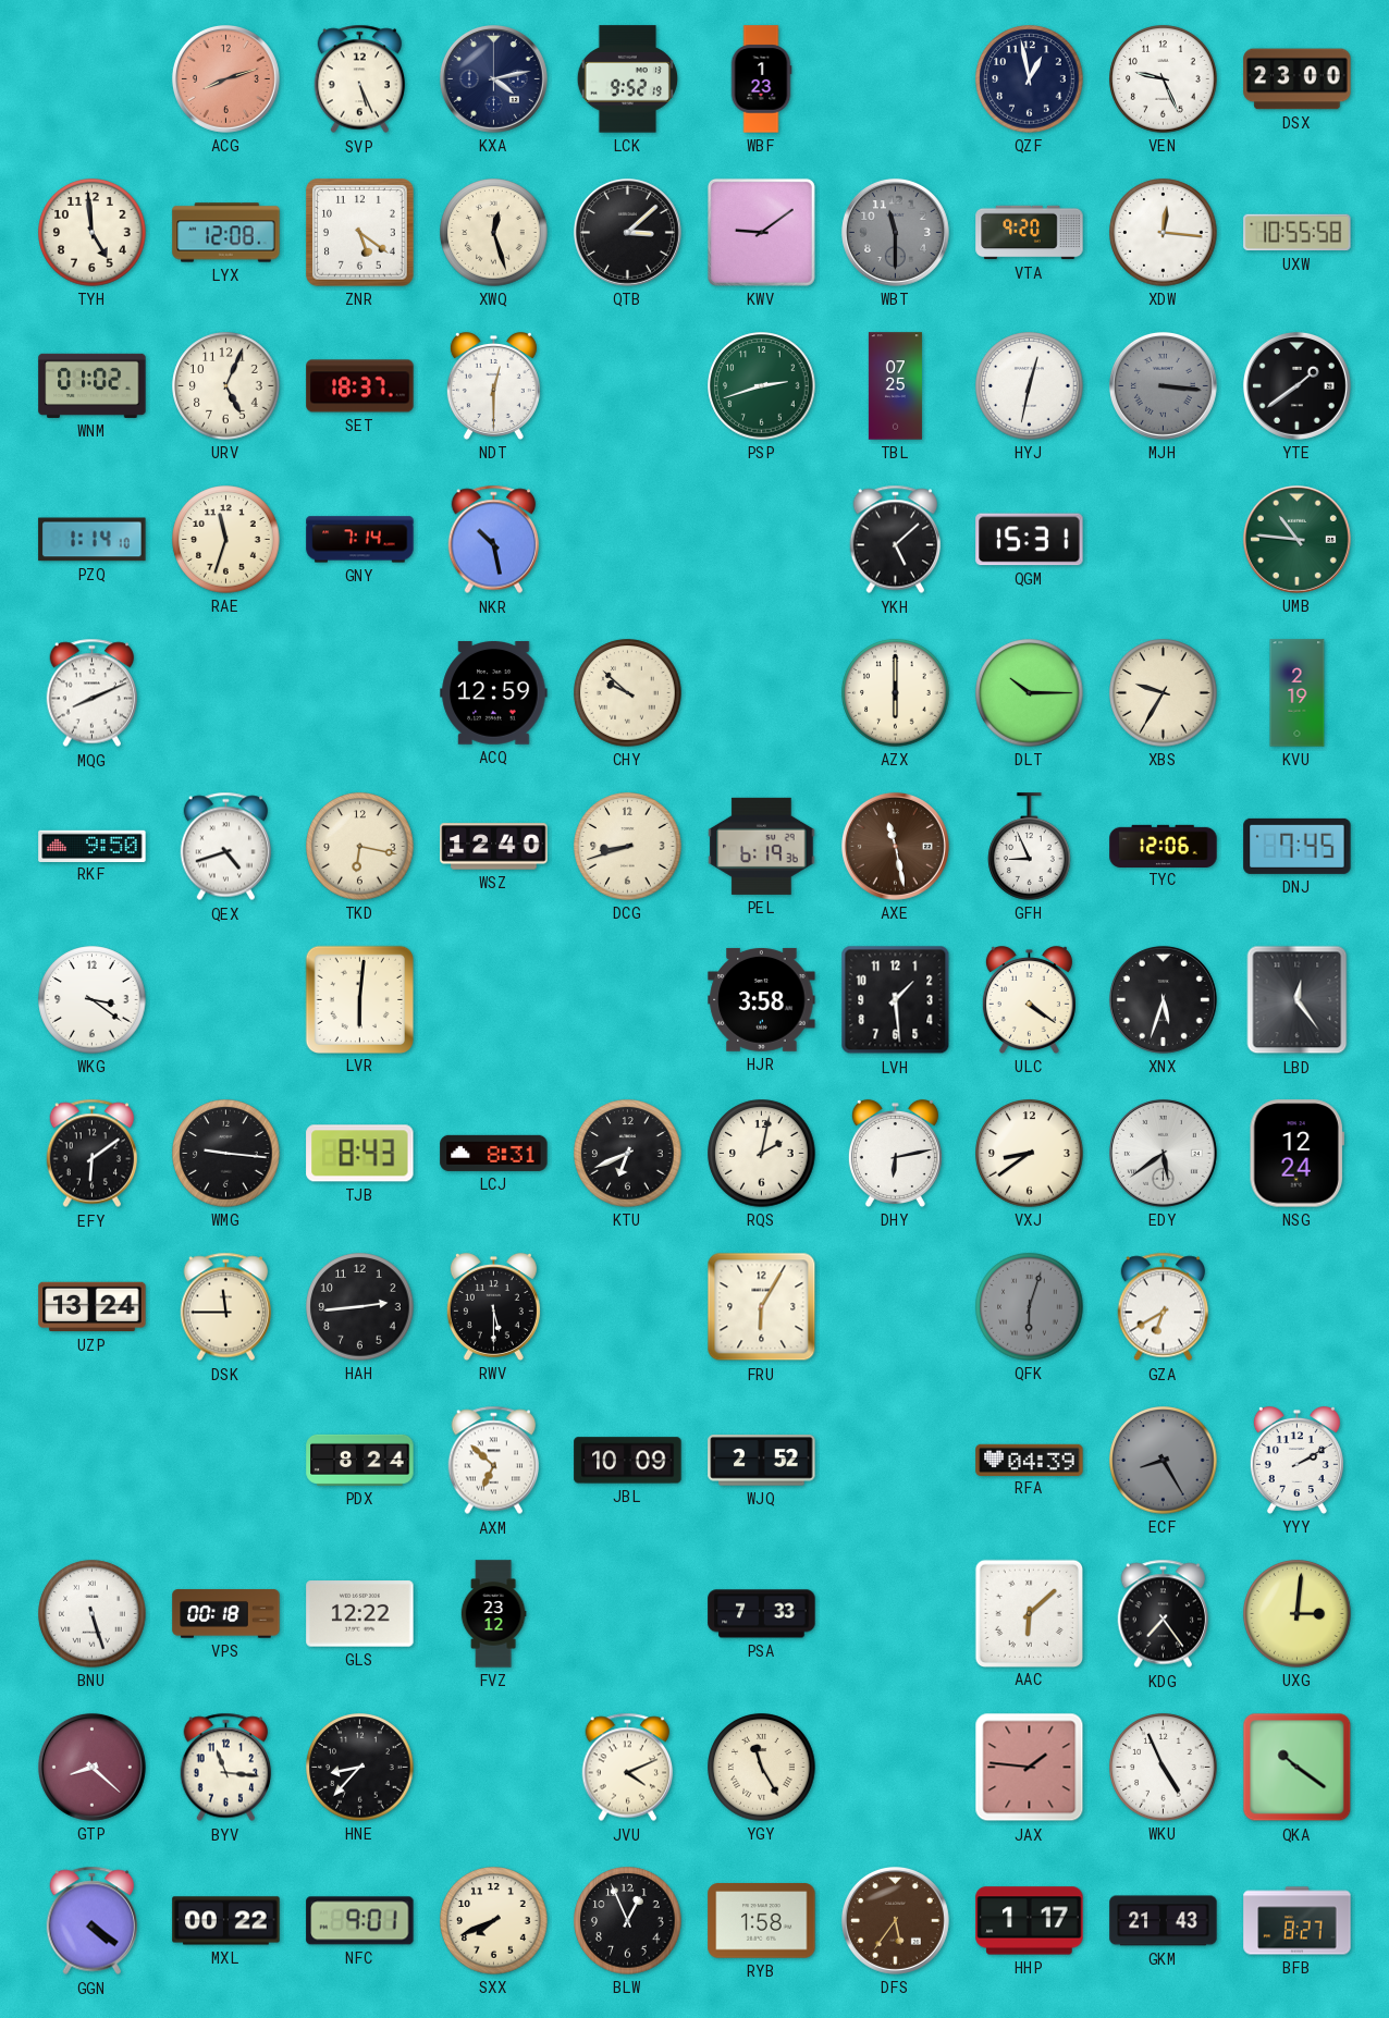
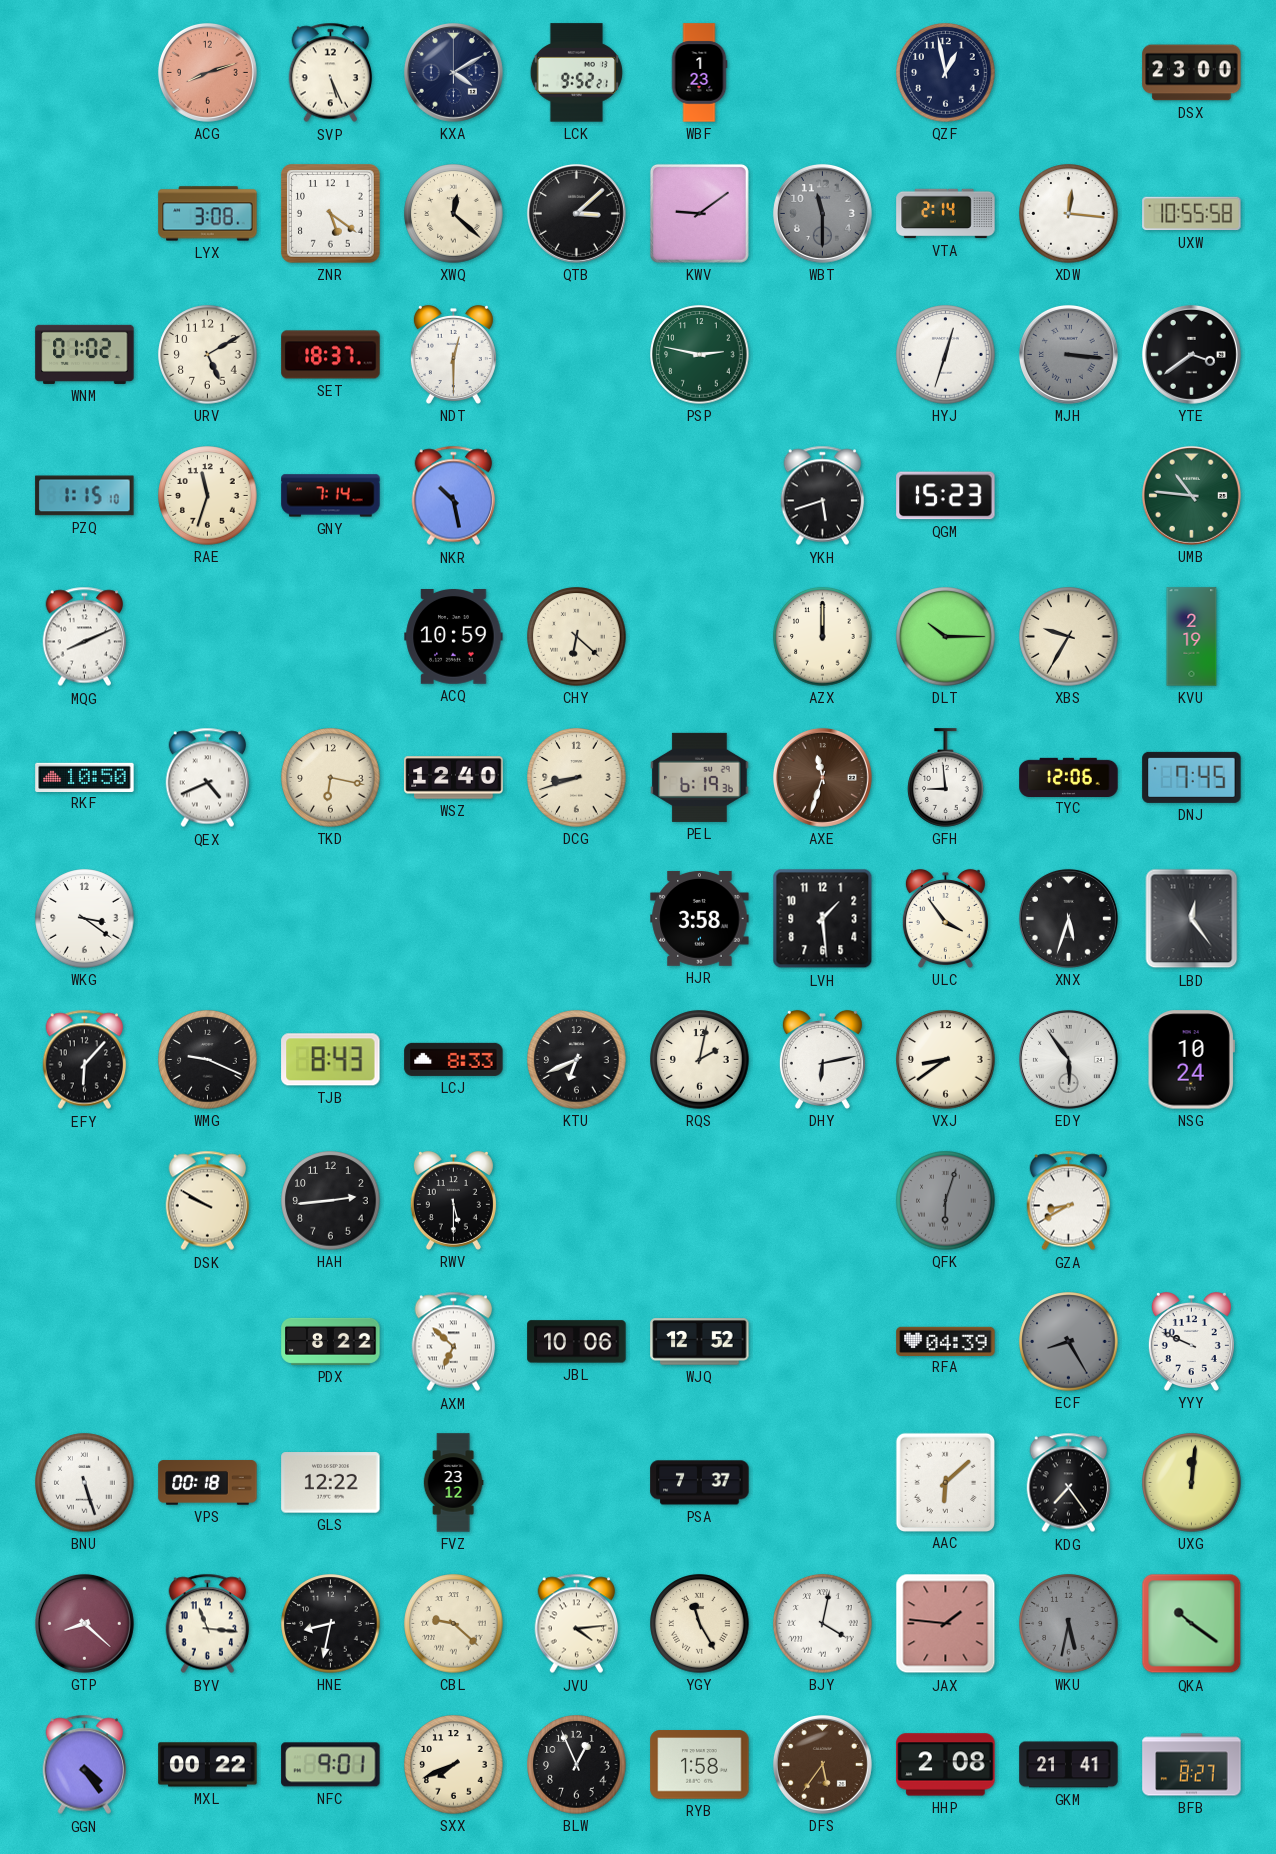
KXA: 4:13 -> 4:10
LCK: 9:52:19 -> 9:52:21
VEN: 9:26 -> none
TYH: 4:59 -> none
LYX: 12:08 -> 3:08
XWQ: 12:27 -> 12:22
VTA: 9:20 -> 2:14
URV: 5:04 -> 5:10
PSP: 2:42 -> 2:47
TBL: 07:25 -> none
HYJ: 12:32 -> 12:33
YTE: 1:39 -> 3:39
PZQ: 1:14 -> 1:15
YKH: 5:08 -> 5:42
QGM: 15:31 -> 15:23
ACQ: 12:59 -> 10:59
CHY: 9:52 -> 6:22
AZX: 6:00 -> 12:00
RKF: 9:50 -> 10:50
QEX: 4:42 -> 4:41
AXE: 11:28 -> 11:33
GFH: 8:56 -> 8:59
LVR: 6:01 -> none
ULC: 4:21 -> 3:54
EFY: 6:09 -> 6:07
WMG: 9:16 -> 9:19
LCJ: 8:31 -> 8:33
EDY: 5:39 -> 5:54
NSG: 12:24 -> 10:24
UZP: 13:24 -> none
DSK: 11:45 -> 9:50
FRU: 6:05 -> none
GZA: 6:40 -> 8:40
PDX: 8:24 -> 8:22
JBL: 10:09 -> 10:06
WJQ: 2:52 -> 12:52
YYY: 2:10 -> 9:49
PSA: 7:33 -> 7:37
UXG: 3:01 -> 12:01
HNE: 8:37 -> 8:32
CBL: none -> 9:22
JVU: 4:11 -> 4:14
BJY: none -> 4:02
WKU: 4:56 -> 5:32
WKU dial: white -> grey
GGN: 4:21 -> 4:24
HHP: 1:17 -> 2:08
GKM: 21:43 -> 21:41
